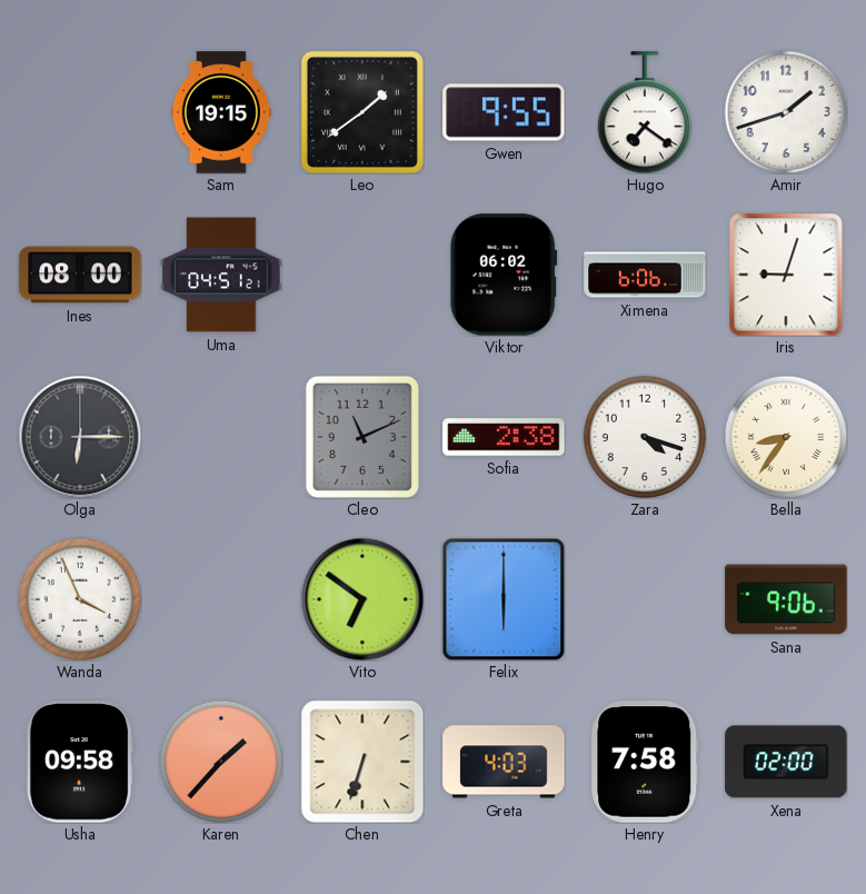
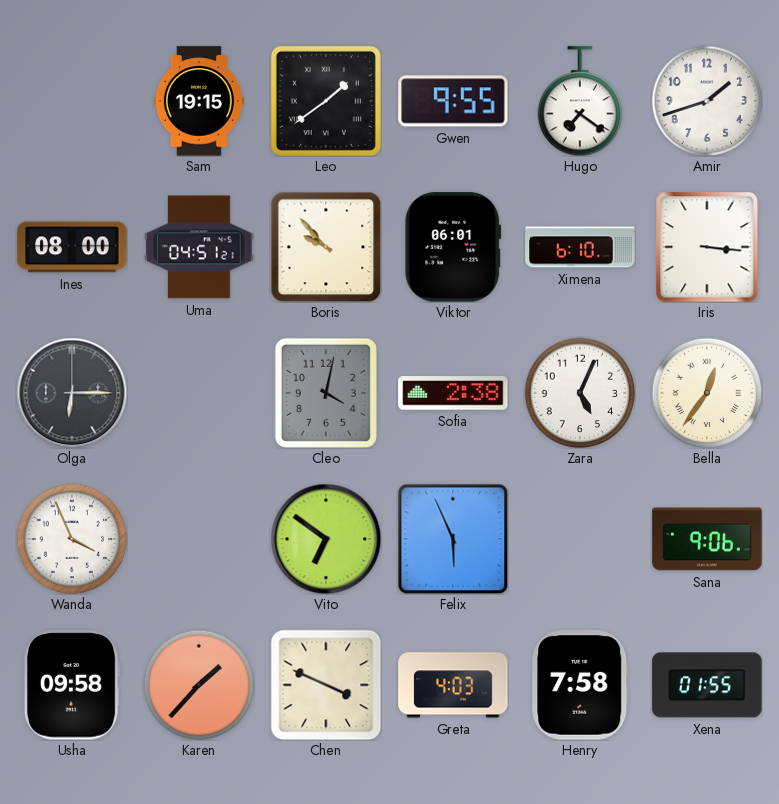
Boris: none -> 9:53
Viktor: 06:02 -> 06:01
Ximena: 6:06 -> 6:10
Iris: 9:03 -> 3:16
Cleo: 11:11 -> 4:02
Zara: 4:18 -> 5:04
Bella: 8:36 -> 12:36
Felix: 6:00 -> 5:56
Chen: 6:33 -> 3:49
Xena: 02:00 -> 01:55
